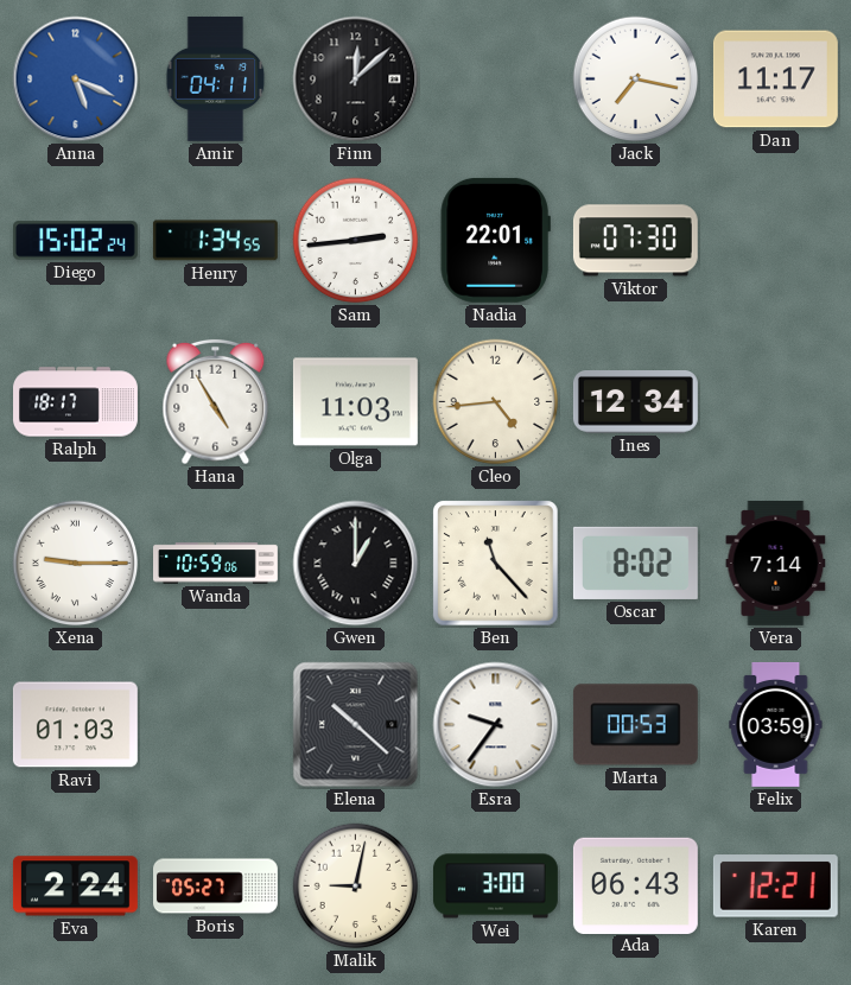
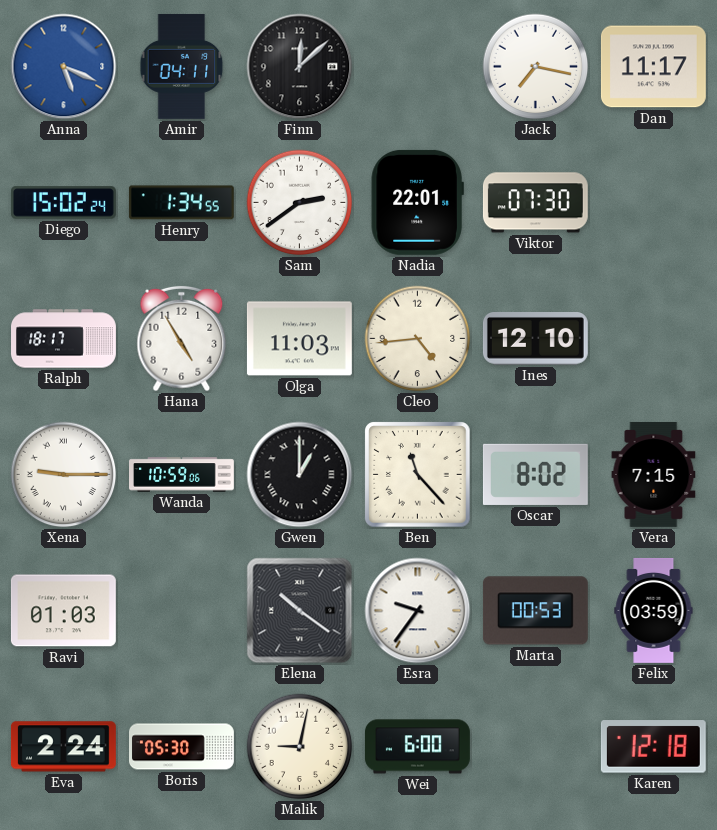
Sam: 2:44 -> 2:39
Ines: 12:34 -> 12:10
Vera: 7:14 -> 7:15
Elena: 10:22 -> 10:21
Boris: 05:27 -> 05:30
Wei: 3:00 -> 6:00
Ada: 06:43 -> none
Karen: 12:21 -> 12:18
